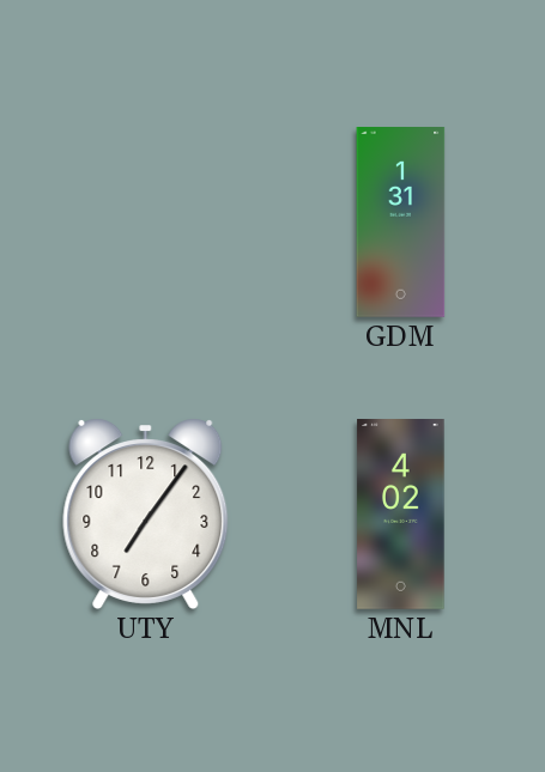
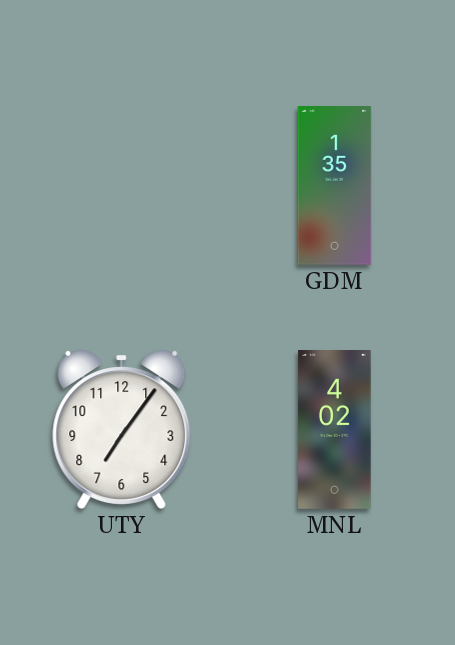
GDM: 1:31 -> 1:35
